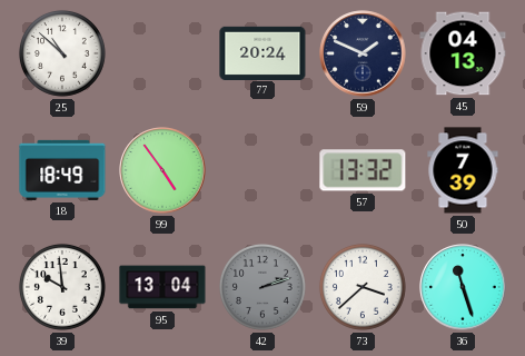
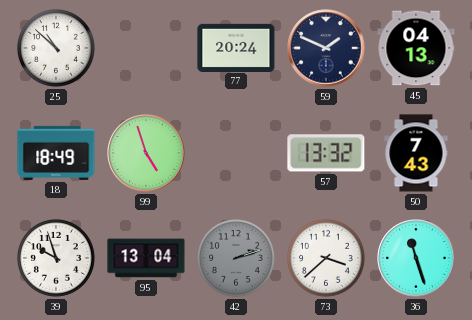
99: 4:54 -> 4:57
50: 7:39 -> 7:43
39: 9:59 -> 9:57
